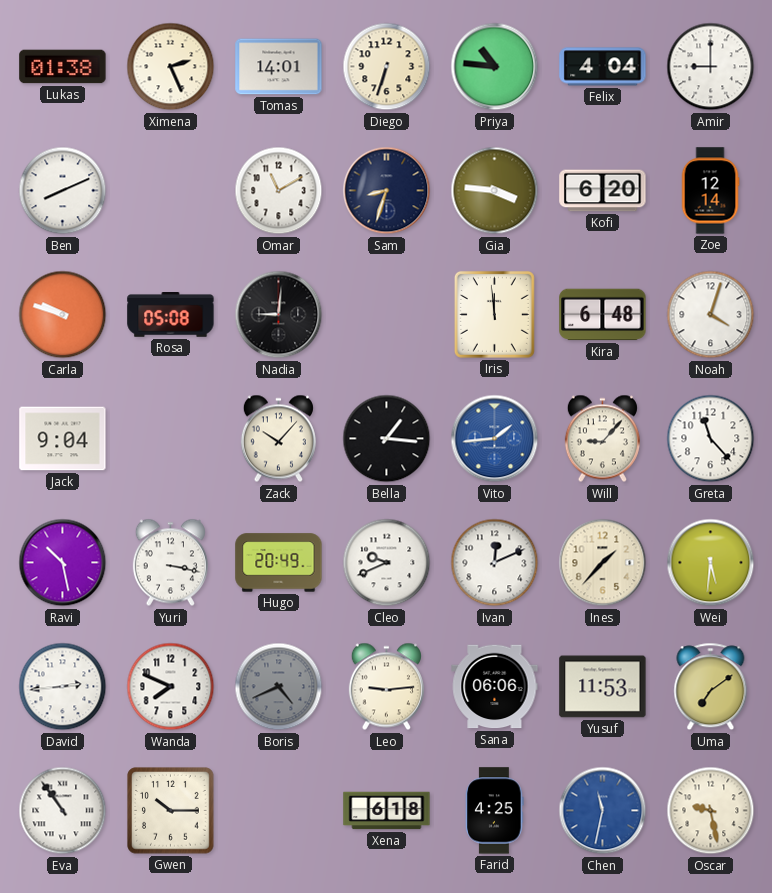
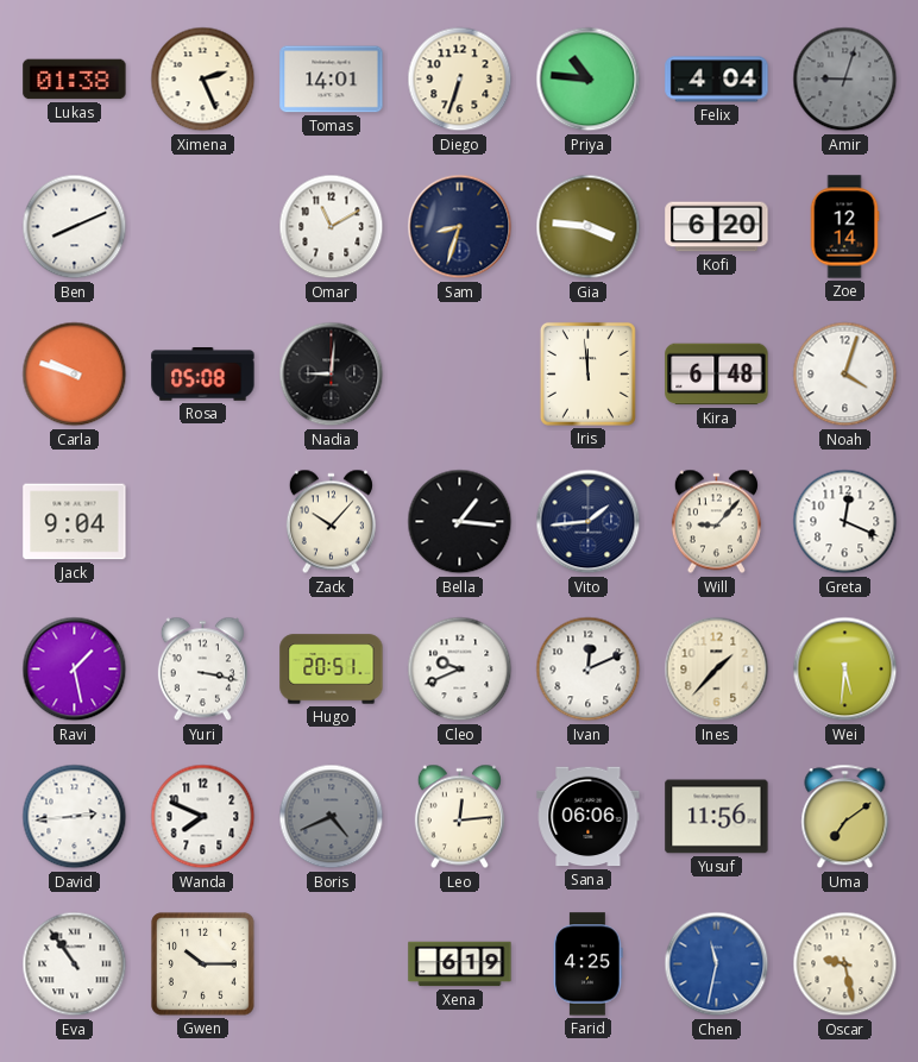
Amir: 9:00 -> 9:03
Amir dial: white -> grey
Vito dial: blue -> navy
Greta: 11:23 -> 12:19
Ravi: 10:28 -> 1:28
Hugo: 20:49 -> 20:51
Leo: 9:14 -> 12:14
Yusuf: 11:53 -> 11:56
Xena: 6:18 -> 6:19
